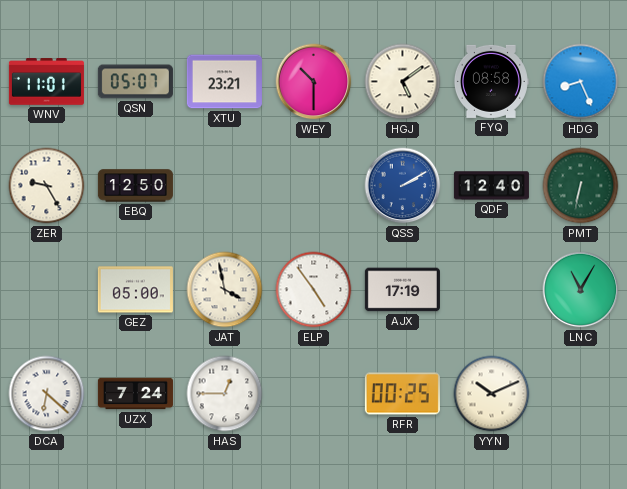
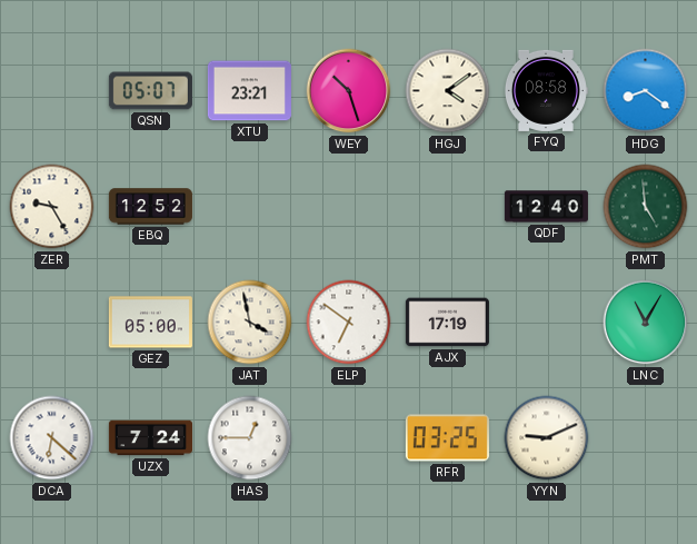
WNV: 11:01 -> none
WEY: 10:30 -> 10:27
HGJ: 5:09 -> 4:09
HDG: 8:26 -> 8:21
EBQ: 12:50 -> 12:52
QSS: 2:10 -> none
PMT: 6:32 -> 4:59
ELP: 4:54 -> 6:51
RFR: 00:25 -> 03:25
YYN: 10:11 -> 9:11
